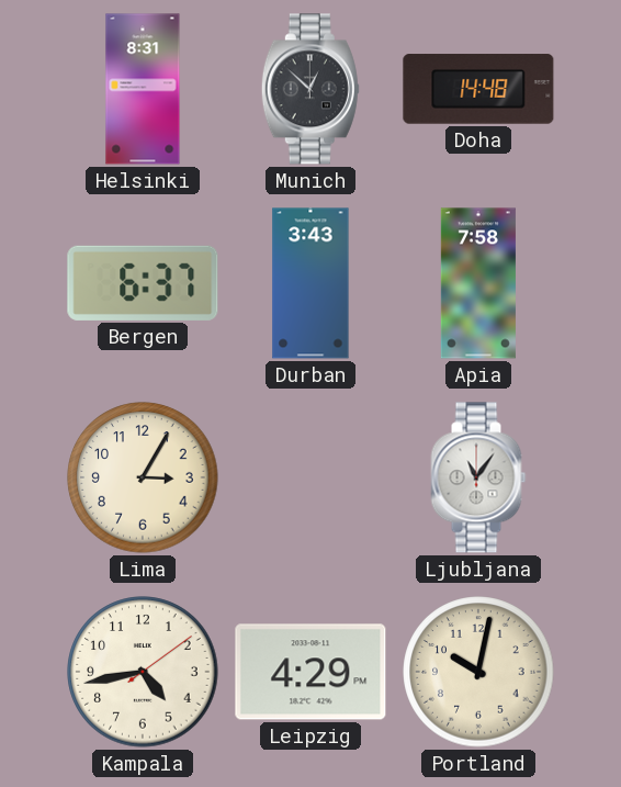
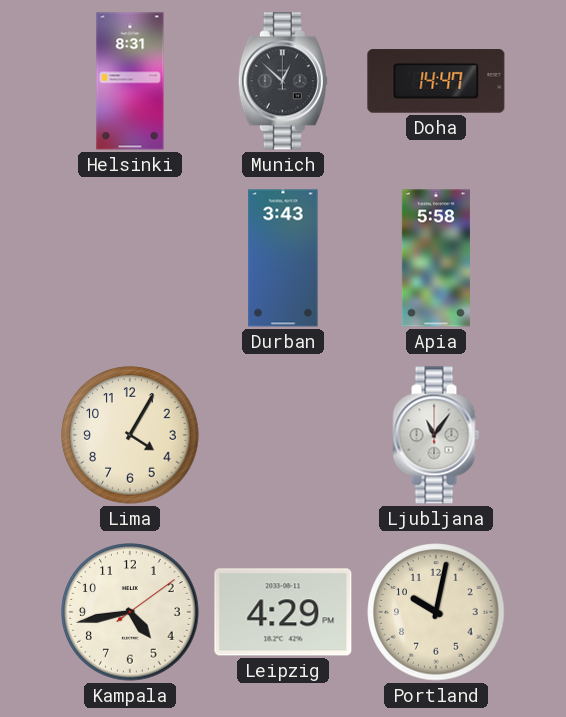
Doha: 14:48 -> 14:47
Bergen: 6:37 -> none
Apia: 7:58 -> 5:58
Lima: 3:05 -> 4:05
